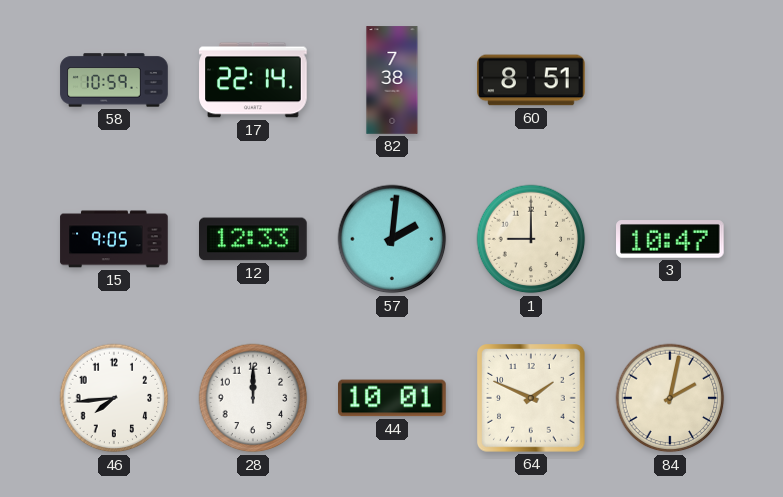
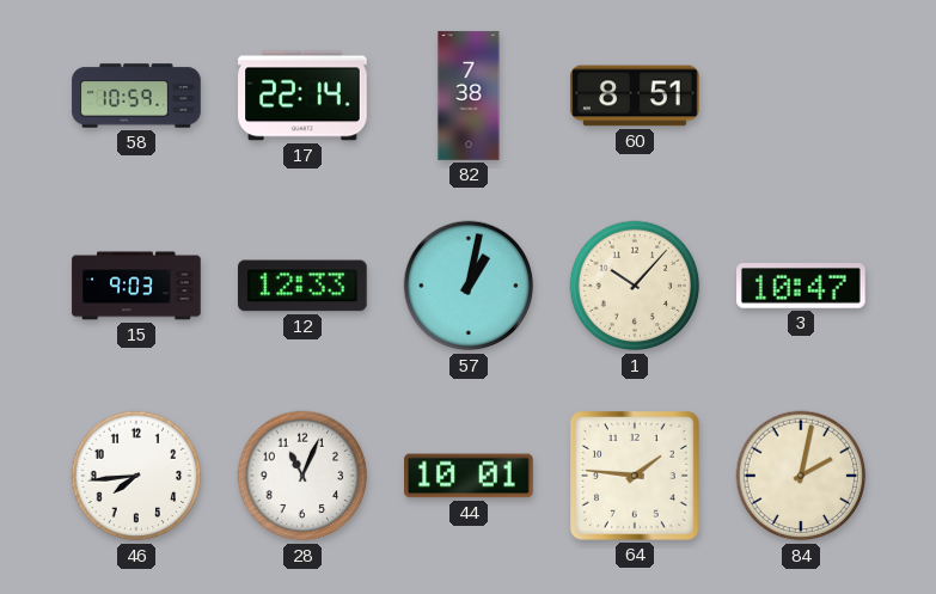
15: 9:05 -> 9:03
57: 2:01 -> 1:02
1: 9:00 -> 10:07
28: 12:00 -> 11:04
64: 1:49 -> 1:46
